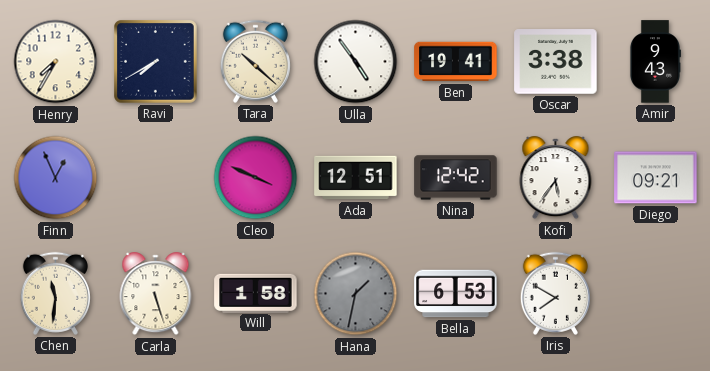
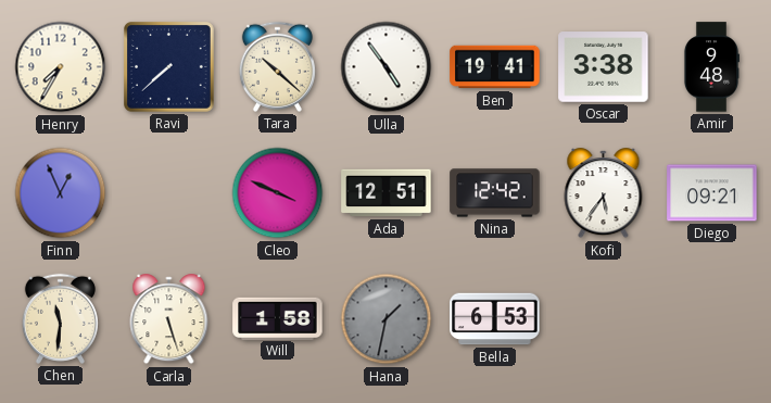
Ravi: 7:40 -> 7:38
Amir: 9:43 -> 9:48
Iris: 7:50 -> none
